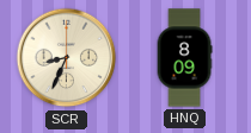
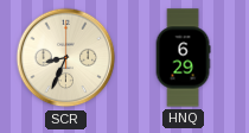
HNQ: 8:09 -> 6:29
